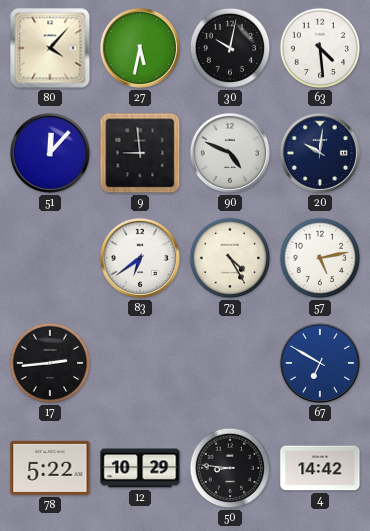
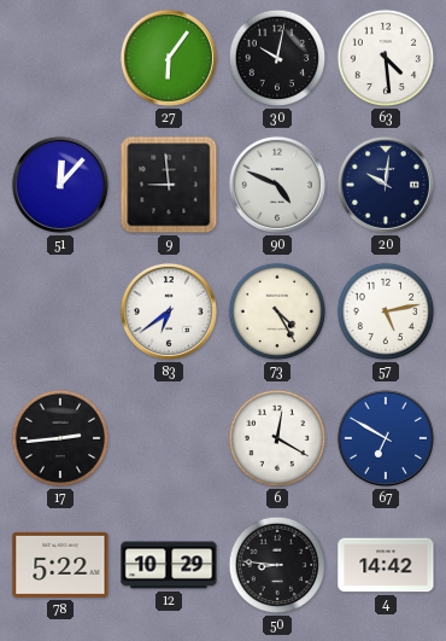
80: 4:07 -> none
27: 5:32 -> 6:06
6: none -> 12:20
